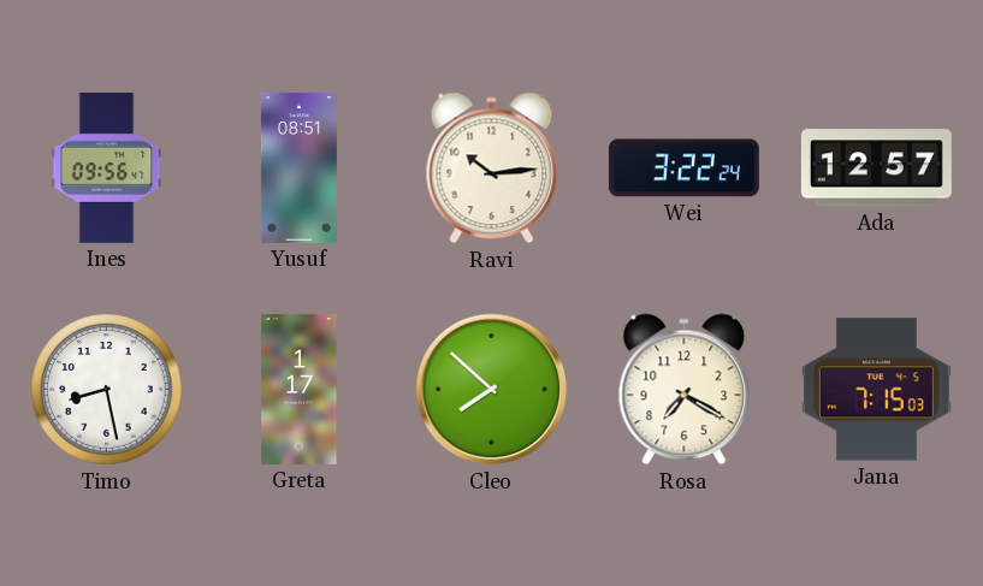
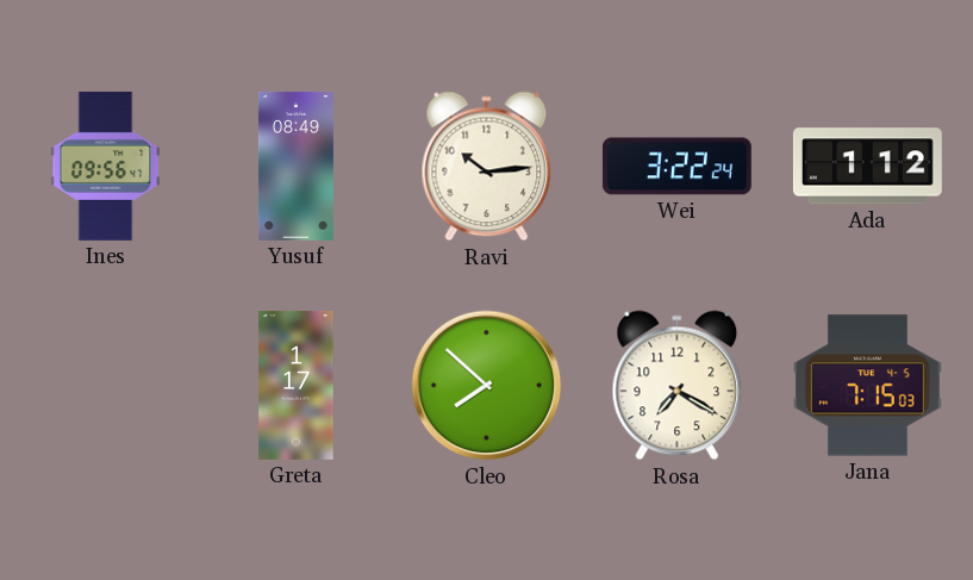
Yusuf: 08:51 -> 08:49
Ada: 12:57 -> 1:12
Timo: 8:28 -> none
